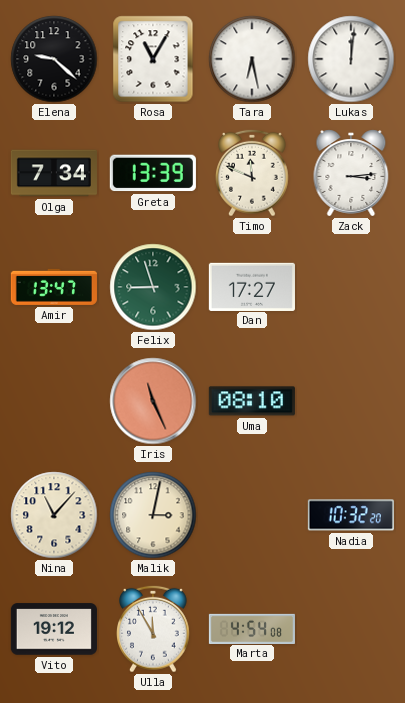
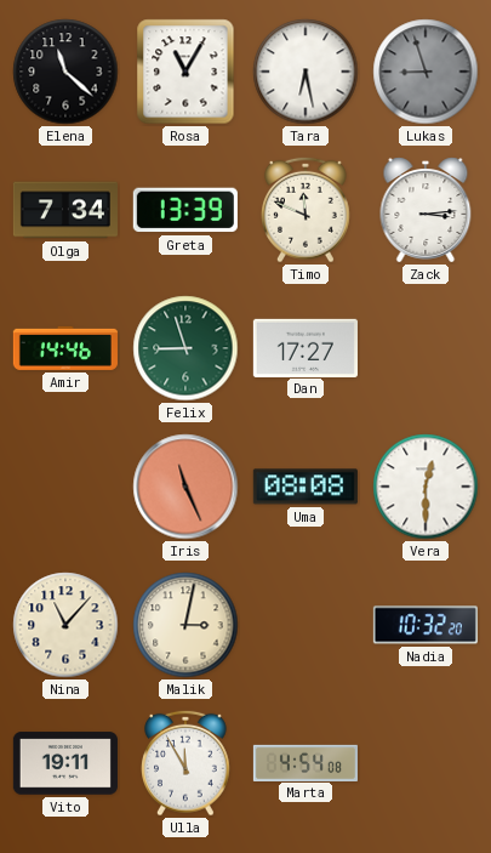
Elena: 9:22 -> 11:22
Lukas: 12:01 -> 8:57
Lukas dial: white -> grey
Amir: 13:47 -> 14:46
Uma: 08:10 -> 08:08
Vera: none -> 12:30
Vito: 19:12 -> 19:11
